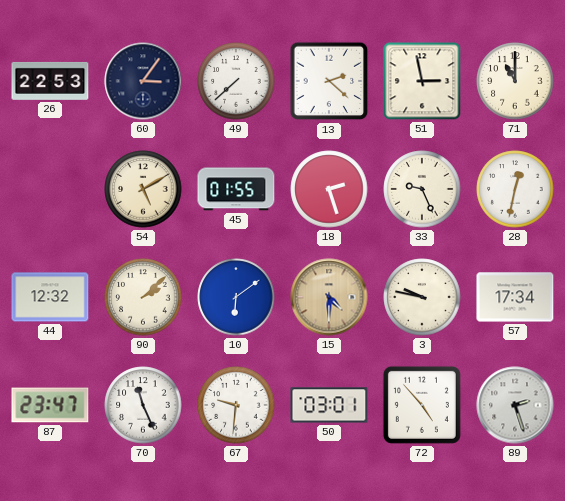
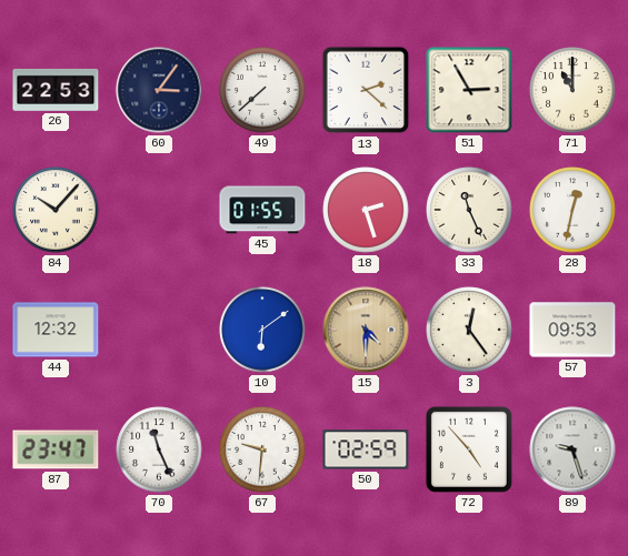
51: 2:58 -> 2:55
84: none -> 10:07
54: 5:10 -> none
33: 9:26 -> 11:26
90: 2:08 -> none
3: 9:47 -> 12:24
57: 17:34 -> 09:53
50: 03:01 -> 02:59
89: 2:27 -> 9:27
